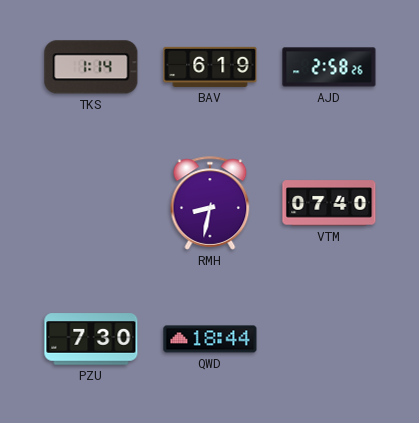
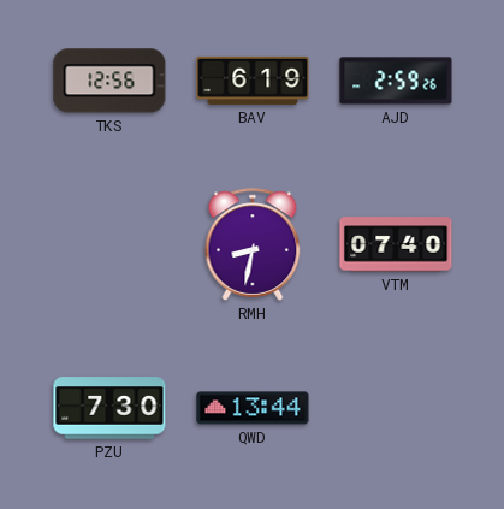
TKS: 1:14 -> 12:56
AJD: 2:58 -> 2:59
QWD: 18:44 -> 13:44
